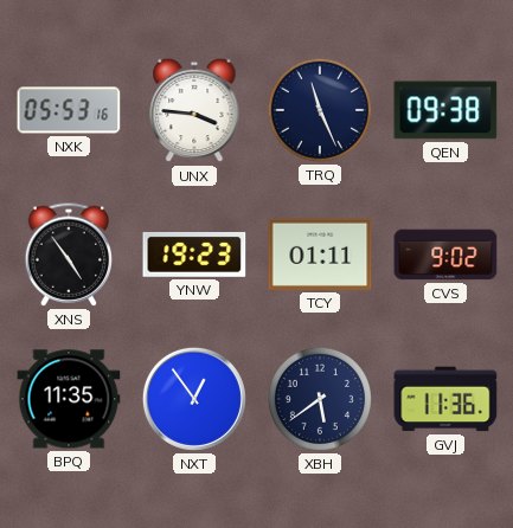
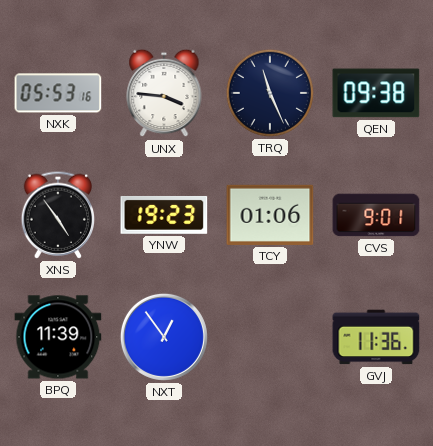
TCY: 01:11 -> 01:06
CVS: 9:02 -> 9:01
BPQ: 11:35 -> 11:39
XBH: 5:39 -> none
